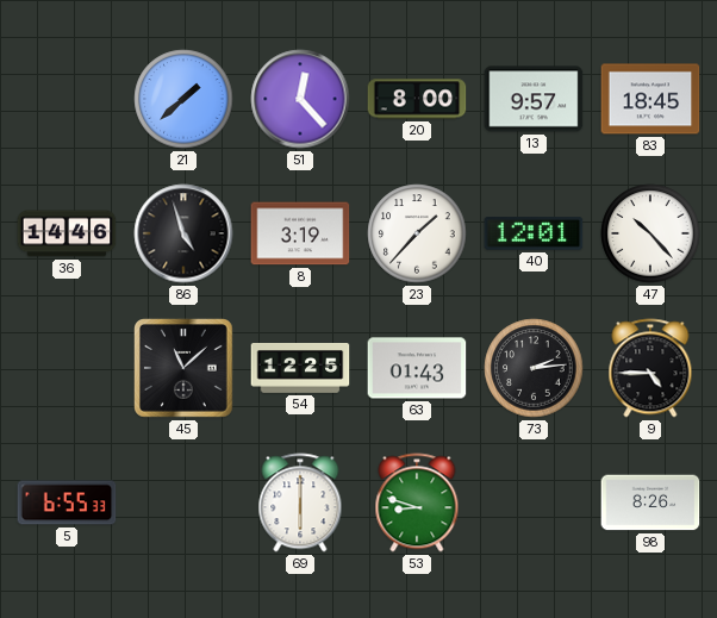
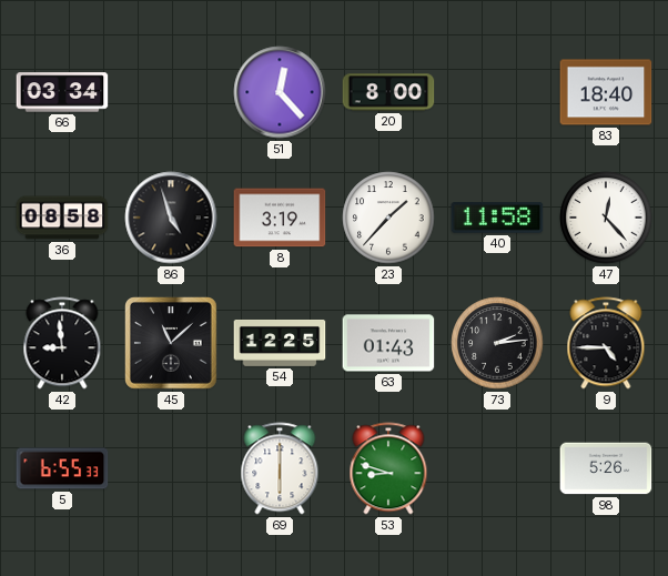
66: none -> 03:34
21: 1:38 -> none
13: 9:57 -> none
83: 18:45 -> 18:40
36: 14:46 -> 08:58
40: 12:01 -> 11:58
47: 10:23 -> 12:23
42: none -> 8:59
98: 8:26 -> 5:26
